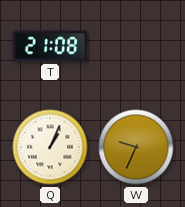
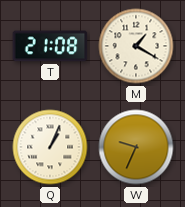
M: none -> 1:20
